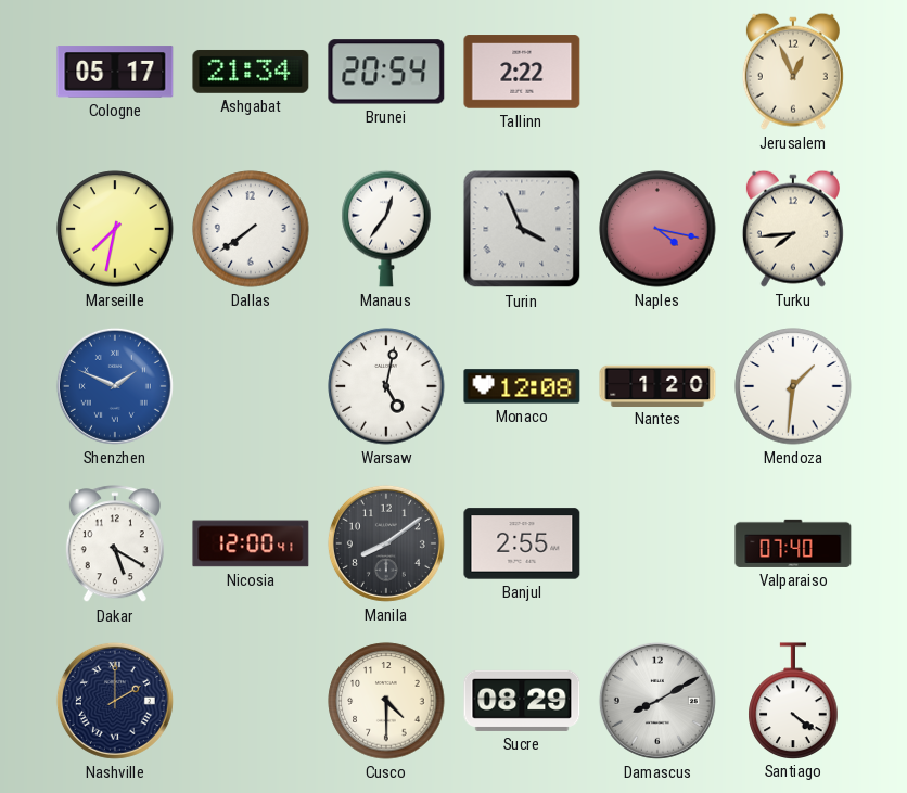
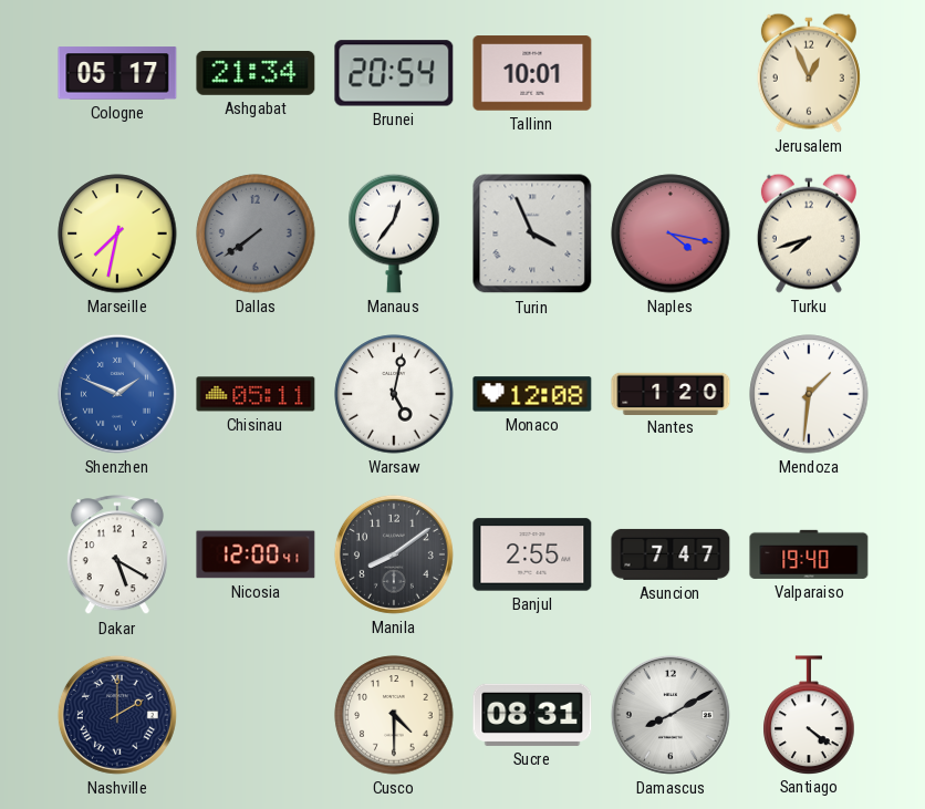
Tallinn: 2:22 -> 10:01
Dallas dial: white -> grey
Turku: 7:44 -> 7:42
Chisinau: none -> 05:11
Asuncion: none -> 7:47
Valparaiso: 07:40 -> 19:40
Sucre: 08:29 -> 08:31
